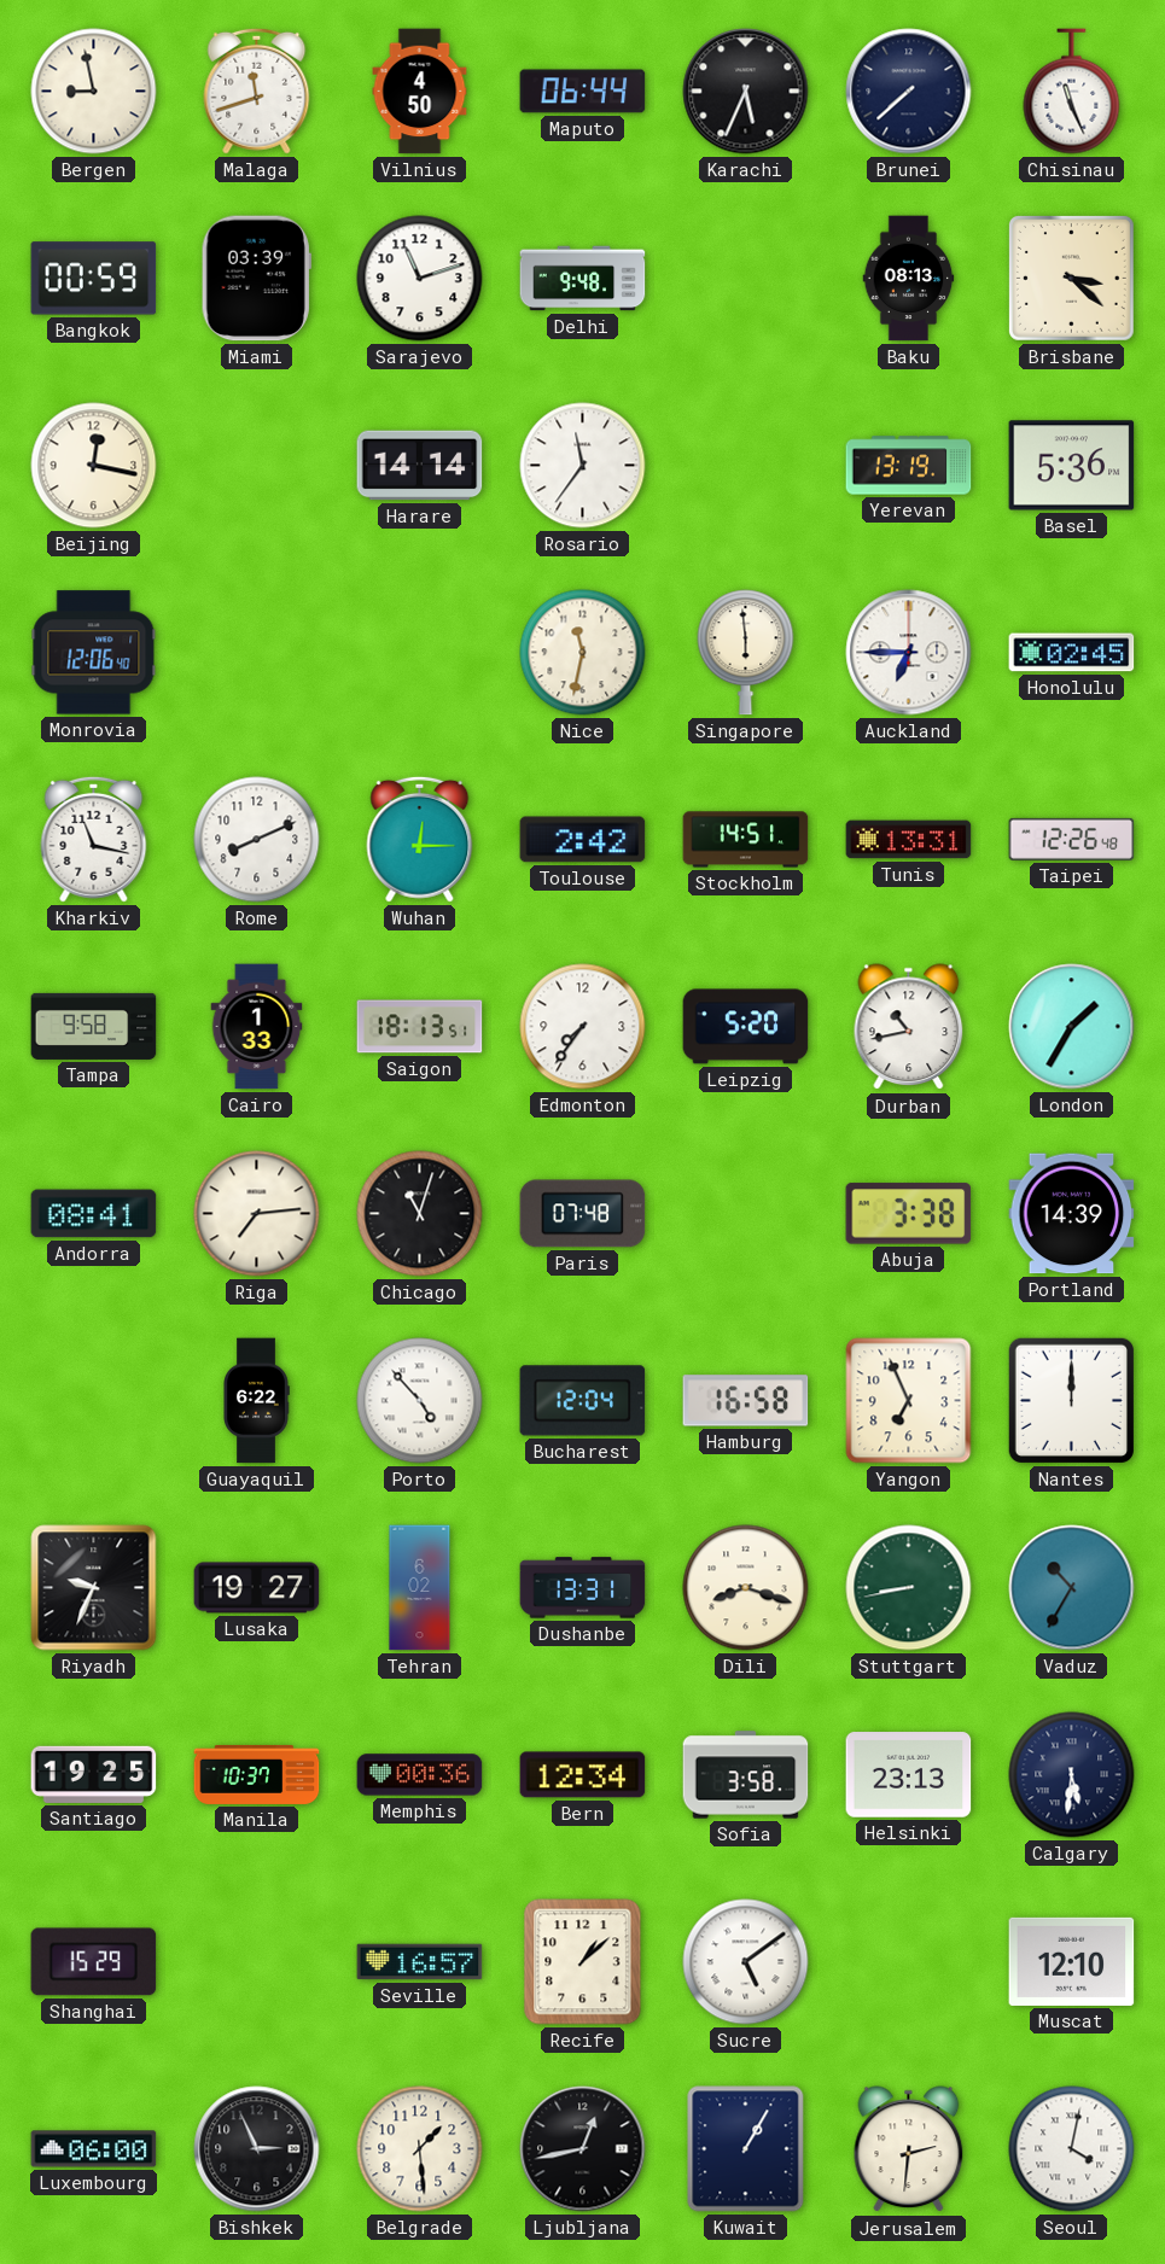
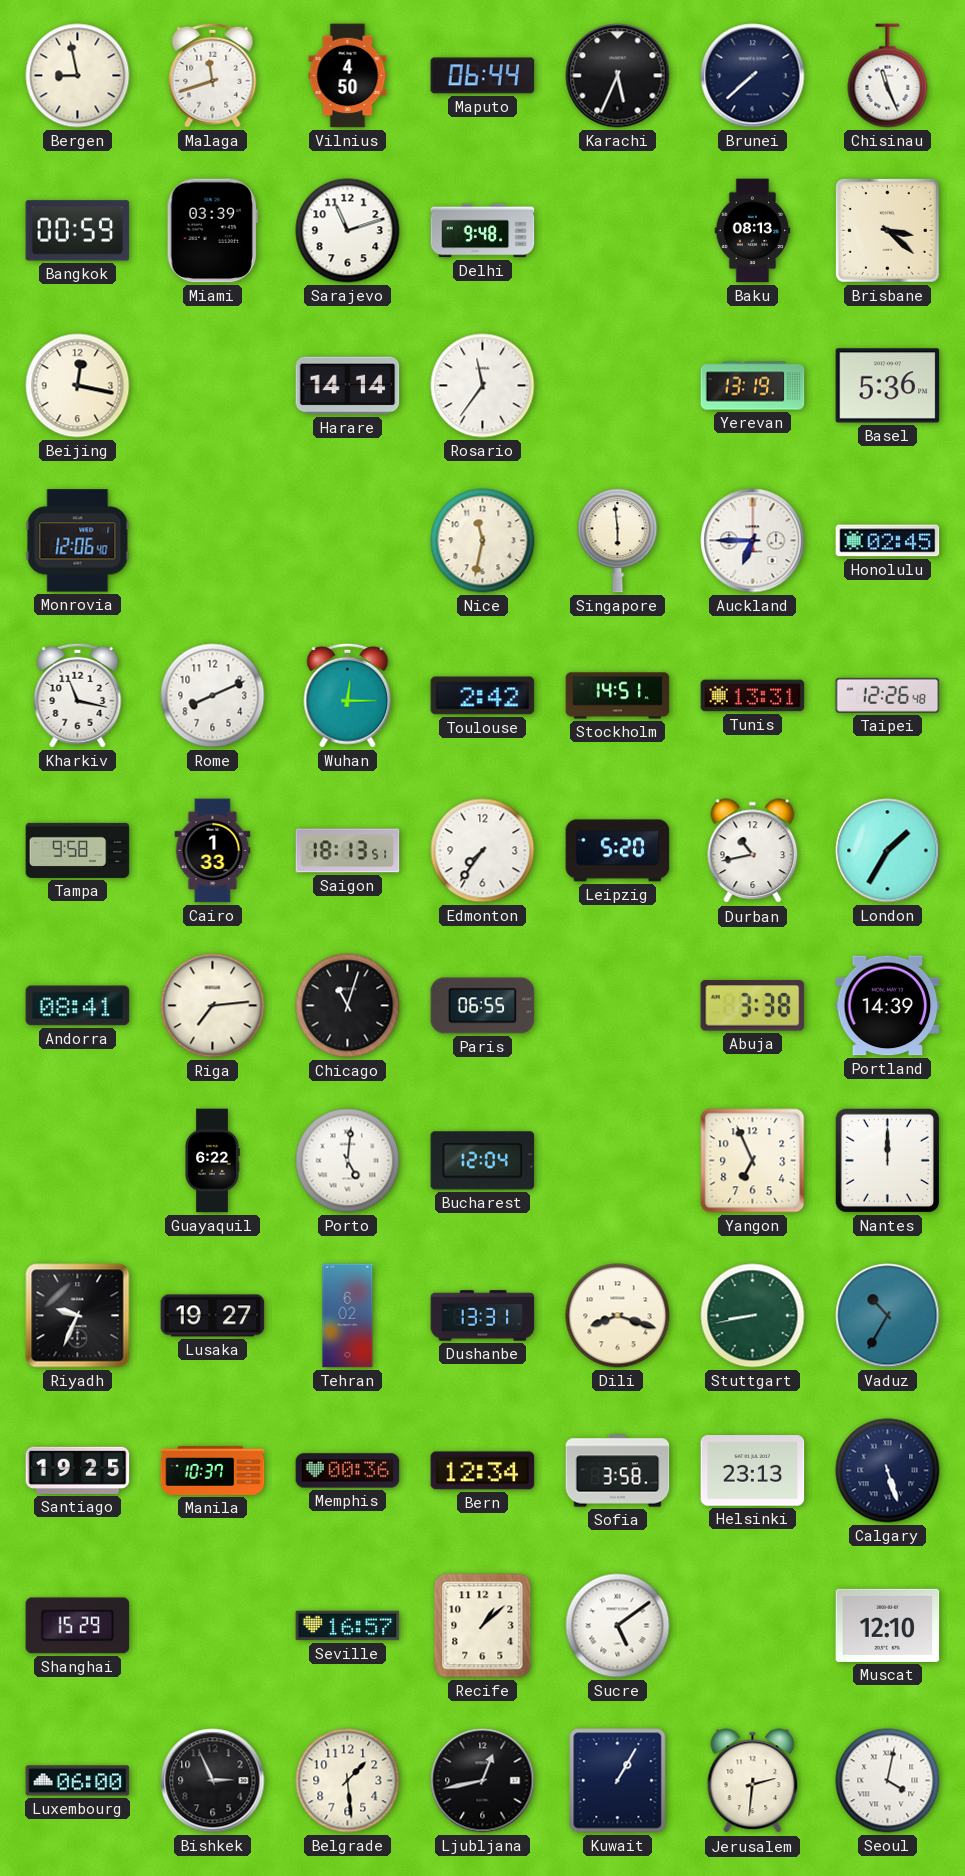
Paris: 07:48 -> 06:55
Porto: 4:53 -> 5:01
Hamburg: 16:58 -> none
Calgary: 5:31 -> 5:27
